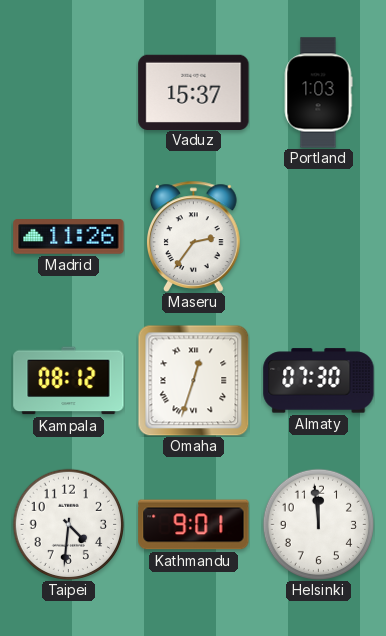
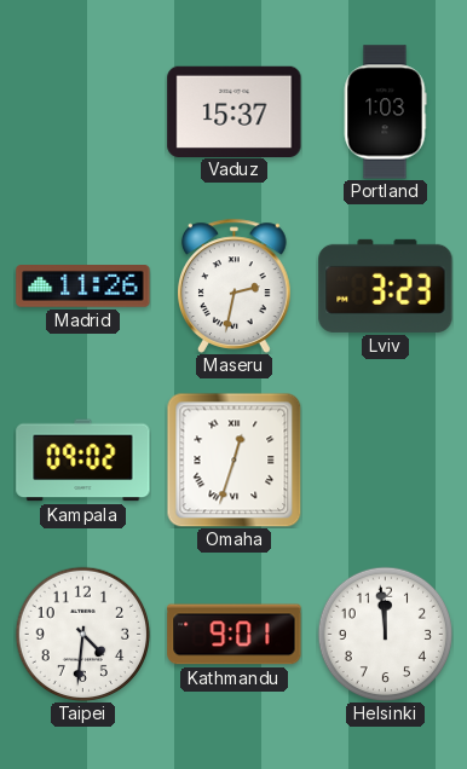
Maseru: 2:36 -> 2:32
Lviv: none -> 3:23
Kampala: 08:12 -> 09:02
Almaty: 07:30 -> none
